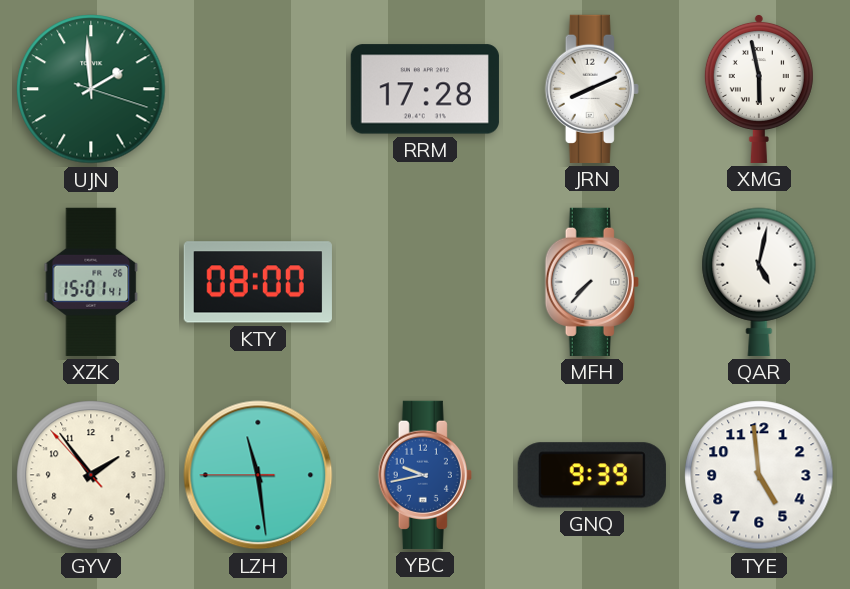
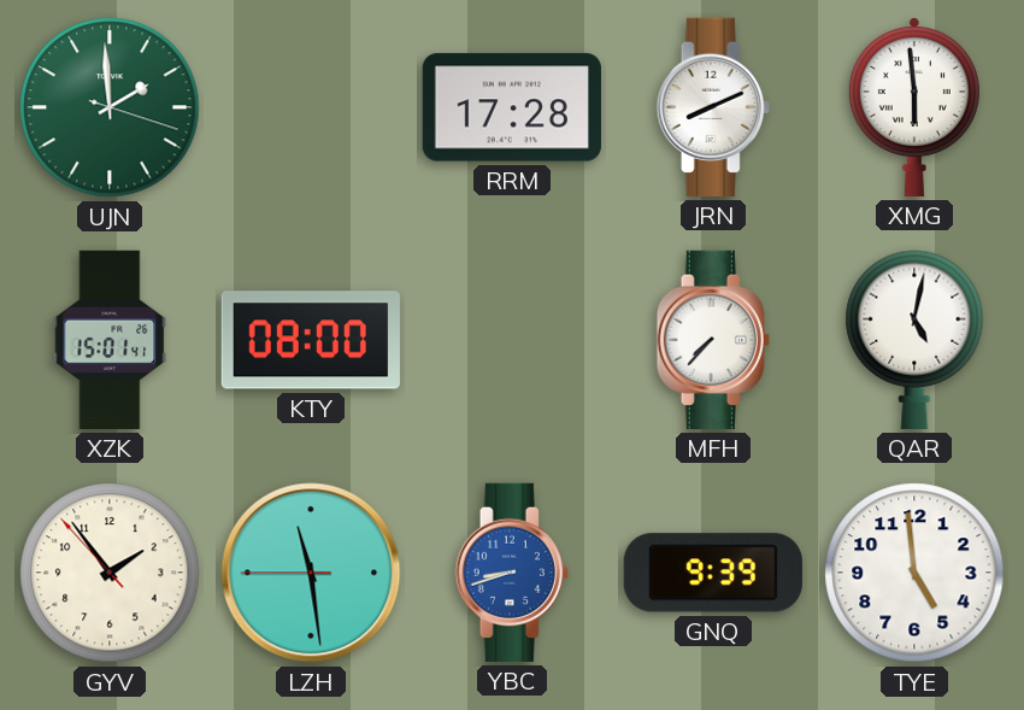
XMG: 5:58 -> 5:59
YBC: 9:43 -> 8:42
